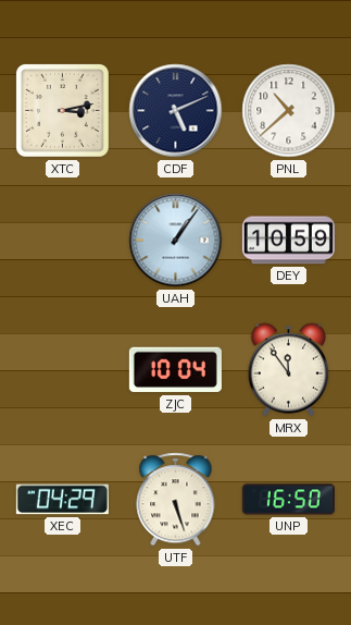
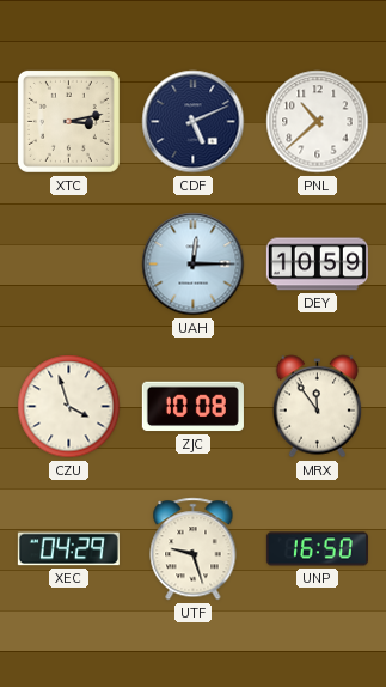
UAH: 1:06 -> 12:15
CZU: none -> 3:57
ZJC: 10:04 -> 10:08
UTF: 5:27 -> 9:27
